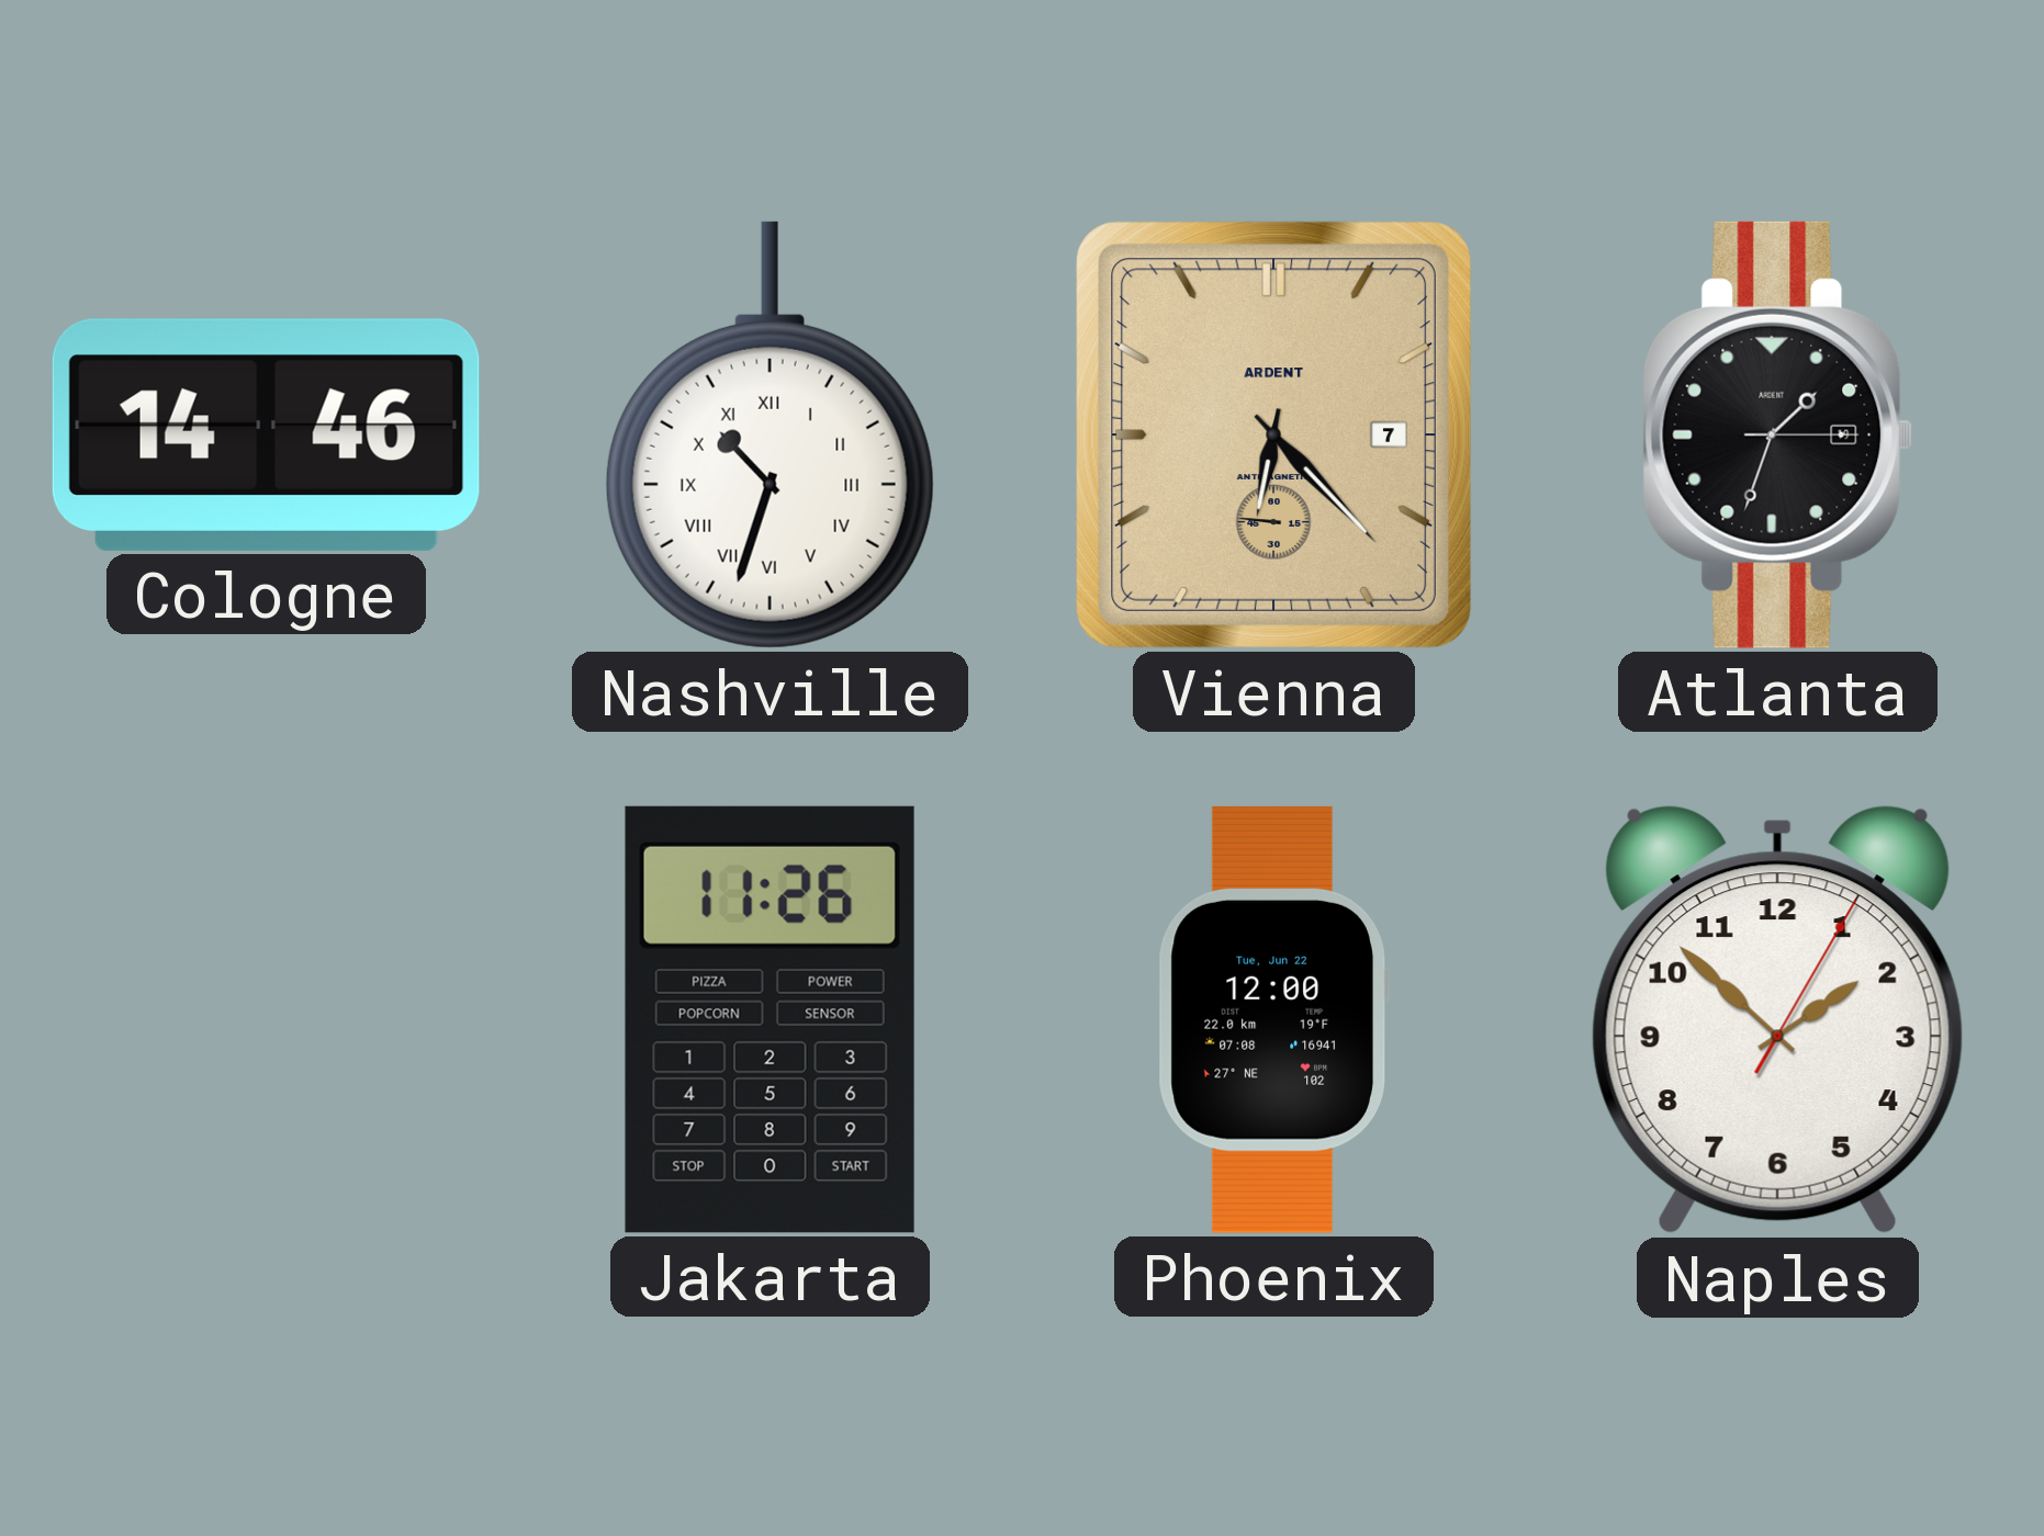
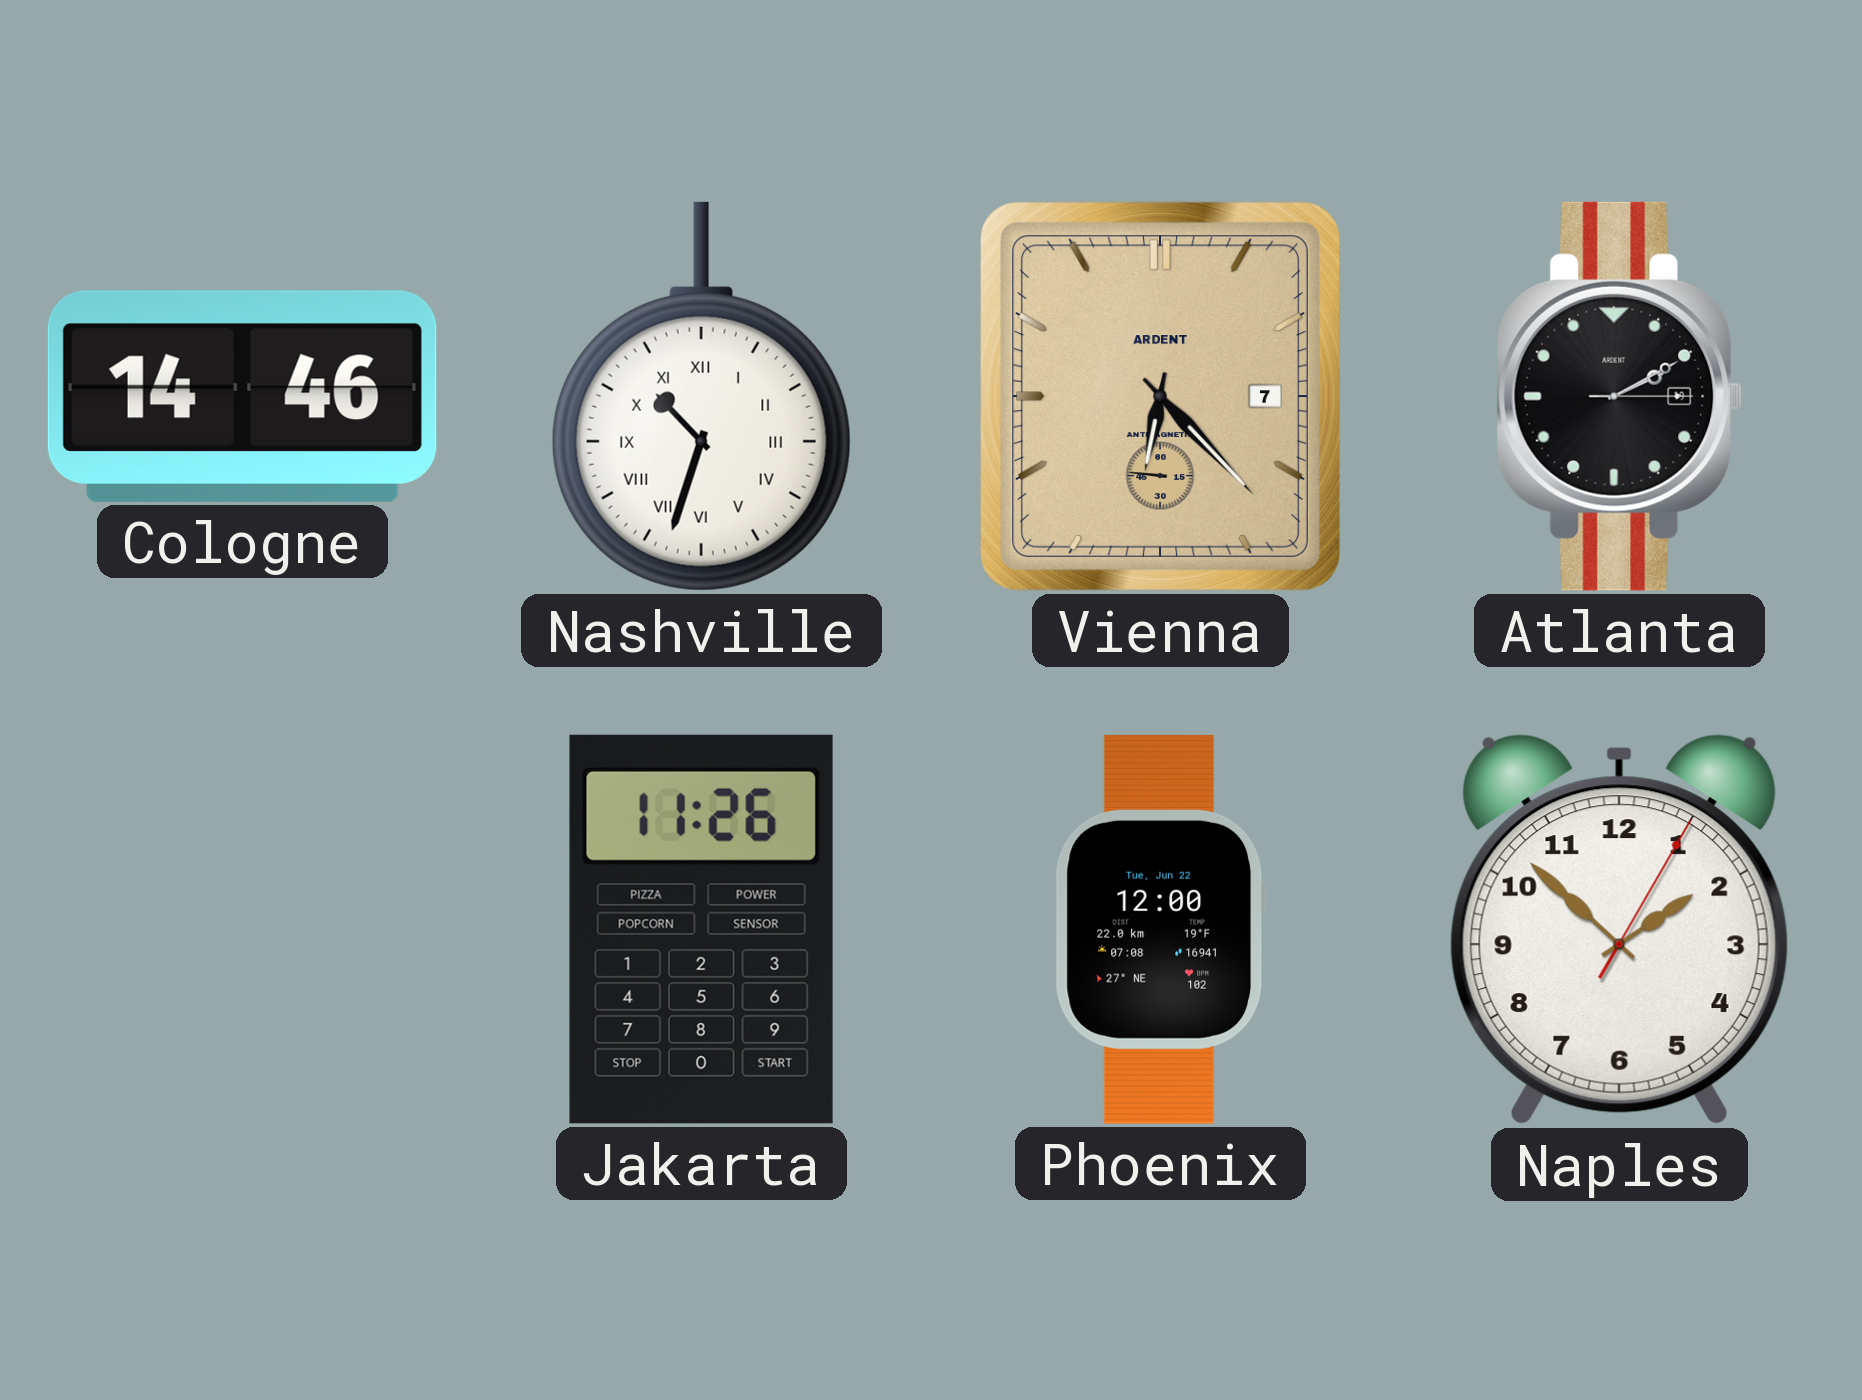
Atlanta: 1:33 -> 2:10
